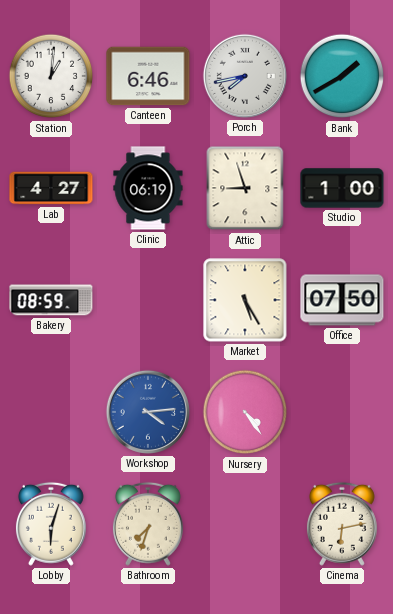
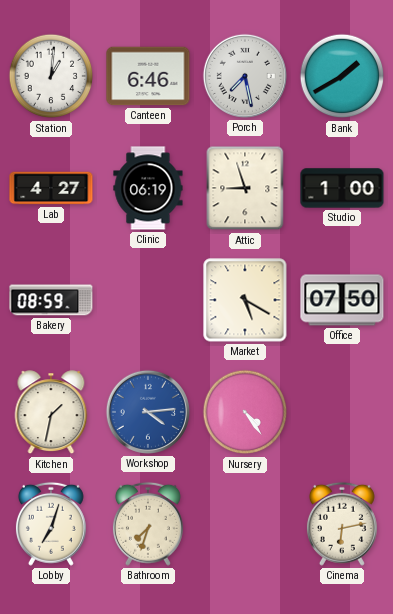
Porch: 7:43 -> 7:28
Market: 5:25 -> 5:20
Kitchen: none -> 1:32
Lobby: 6:03 -> 7:03
